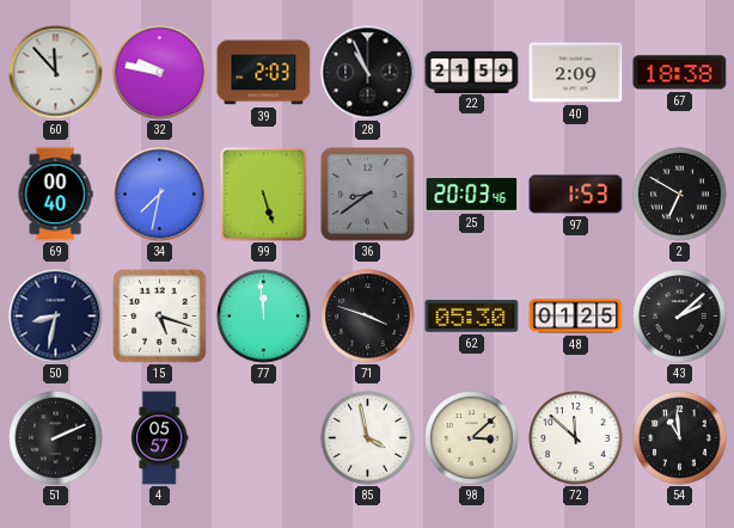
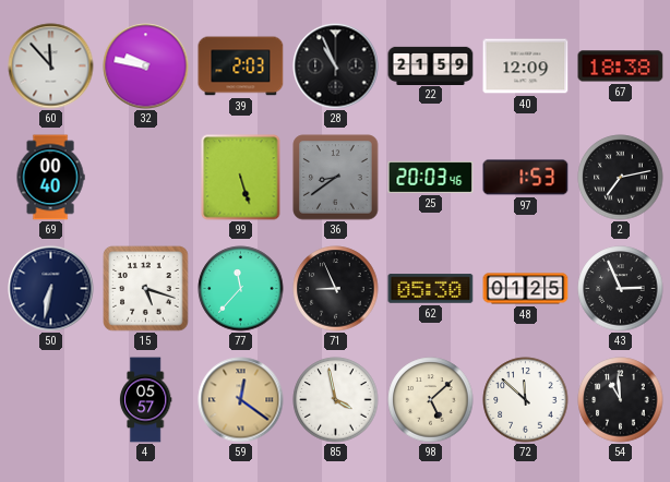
40: 2:09 -> 12:09
34: 7:32 -> none
2: 6:50 -> 7:13
50: 8:32 -> 6:32
77: 11:59 -> 11:37
71: 3:48 -> 8:56
43: 2:08 -> 2:56
51: 2:11 -> none
59: none -> 12:21
98: 3:08 -> 5:08
